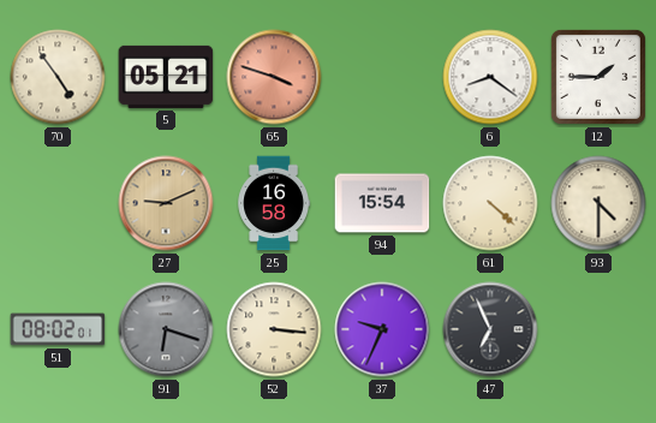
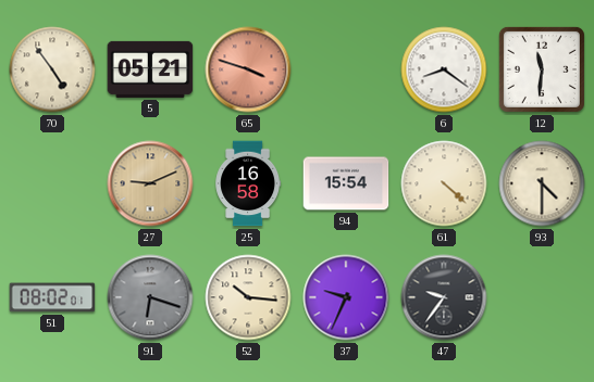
12: 1:45 -> 11:31
52: 3:16 -> 10:16
47: 6:56 -> 9:36
